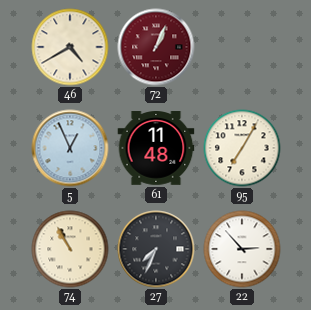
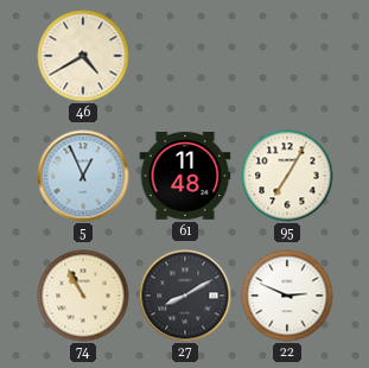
72: 1:04 -> none
27: 7:34 -> 8:10
22: 2:53 -> 2:49
